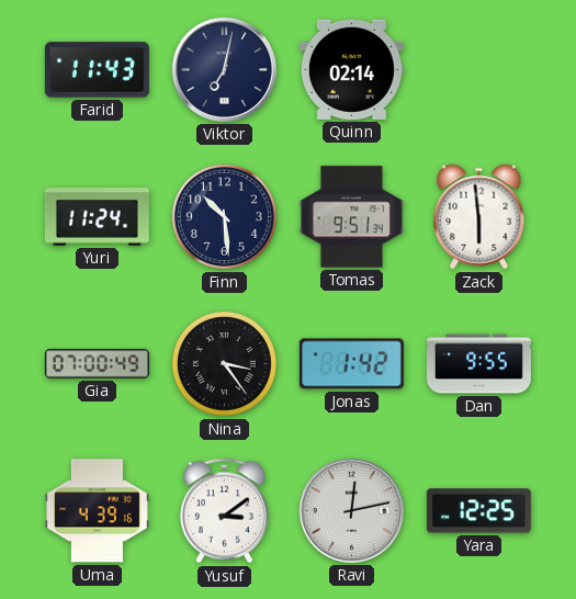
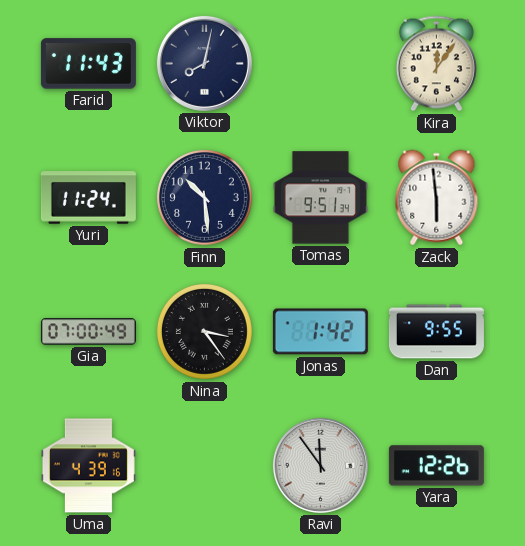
Viktor: 7:02 -> 8:02
Quinn: 02:14 -> none
Kira: none -> 12:06
Yusuf: 3:09 -> none
Ravi: 12:13 -> 11:54
Yara: 12:25 -> 12:26
